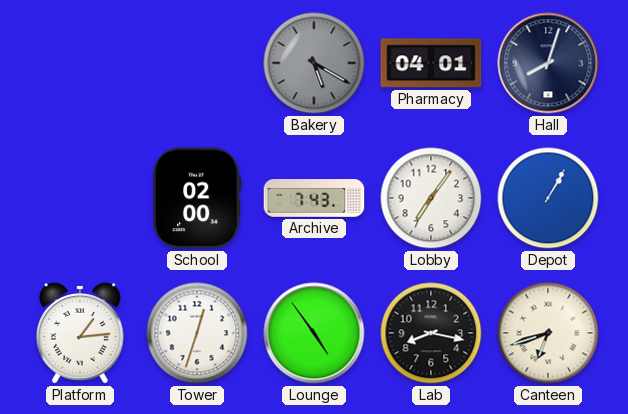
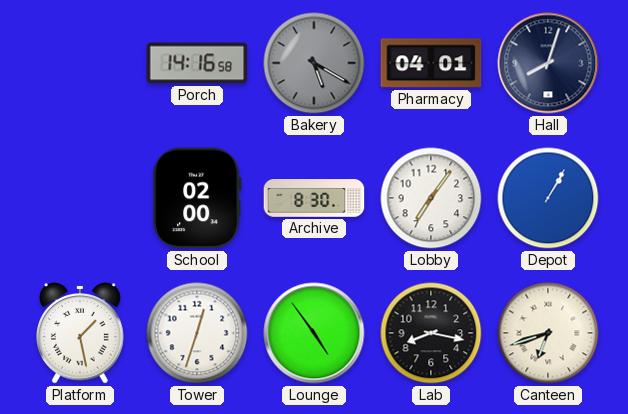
Porch: none -> 14:16
Archive: 7:43 -> 8:30
Platform: 1:14 -> 1:28
